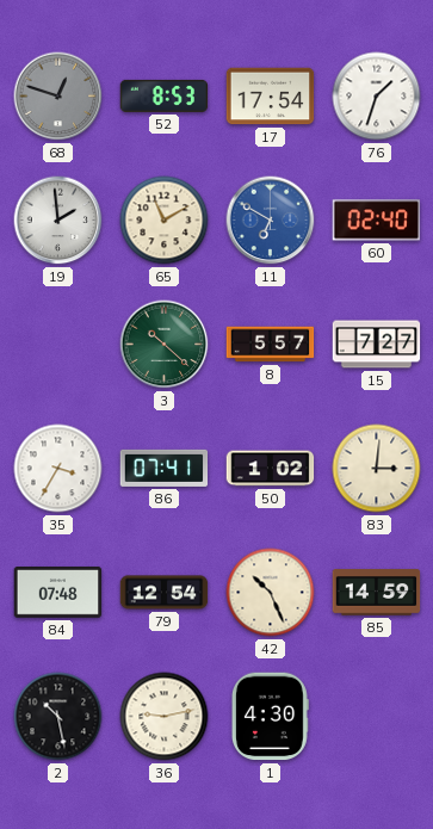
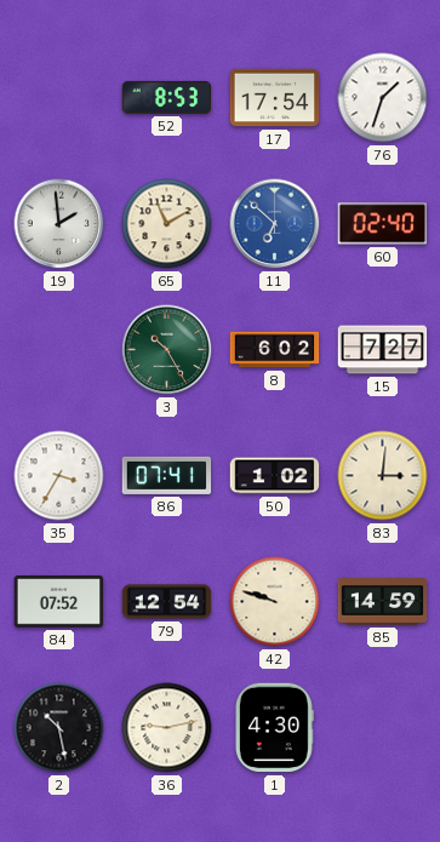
68: 12:48 -> none
11: 6:50 -> 6:52
3: 10:22 -> 10:25
8: 5:57 -> 6:02
84: 07:48 -> 07:52
42: 10:26 -> 9:48
